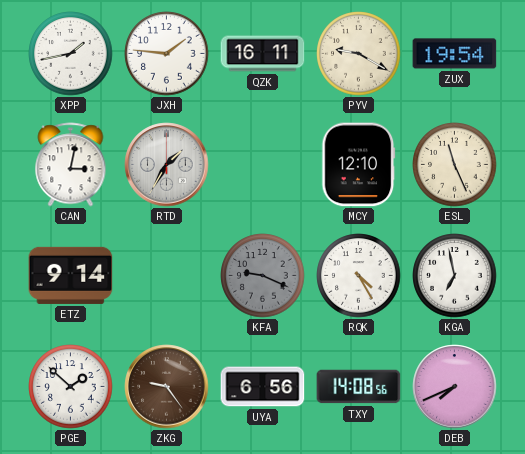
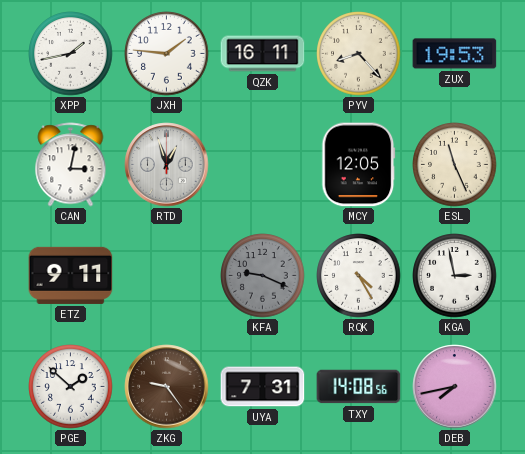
PYV: 9:20 -> 8:23
ZUX: 19:54 -> 19:53
RTD: 1:35 -> 12:57
MCY: 12:10 -> 12:05
ETZ: 9:14 -> 9:11
KGA: 6:58 -> 2:58
UYA: 6:56 -> 7:31
DEB: 7:41 -> 7:43
